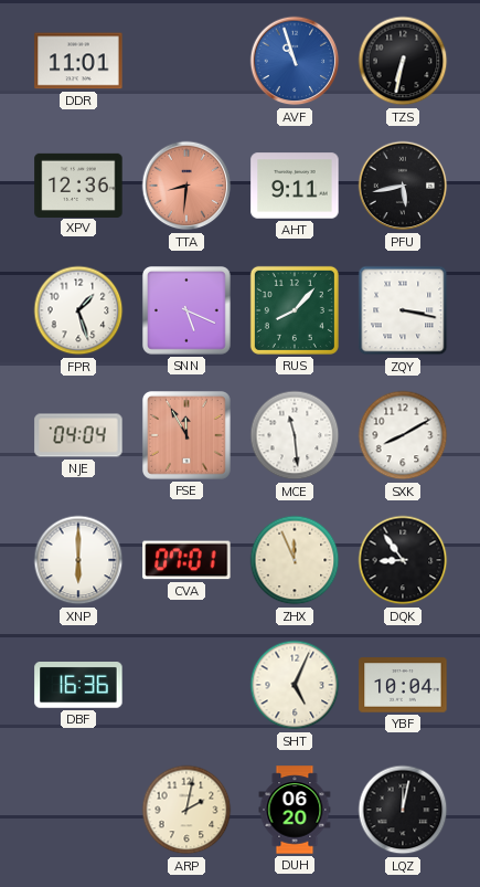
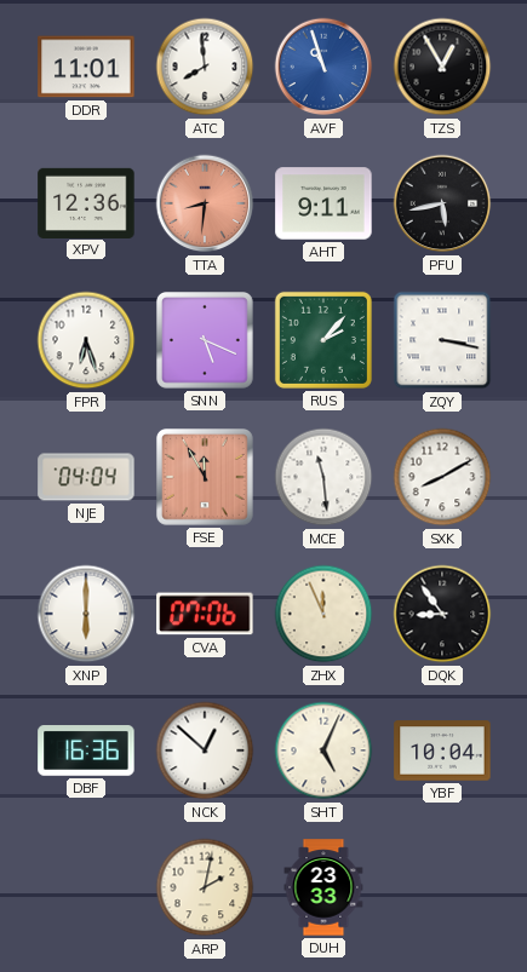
ATC: none -> 7:59
TZS: 6:32 -> 12:55
FPR: 1:27 -> 6:27
RUS: 8:07 -> 2:07
CVA: 07:01 -> 07:06
NCK: none -> 12:52
DUH: 06:20 -> 23:33
LQZ: 12:02 -> none
